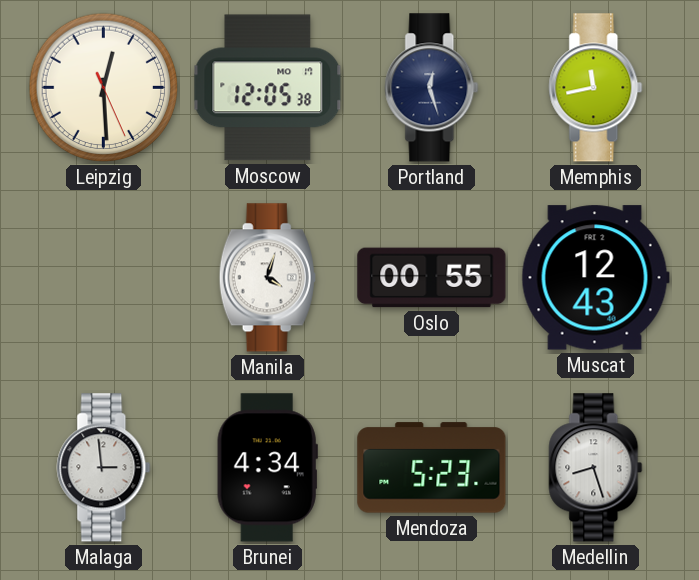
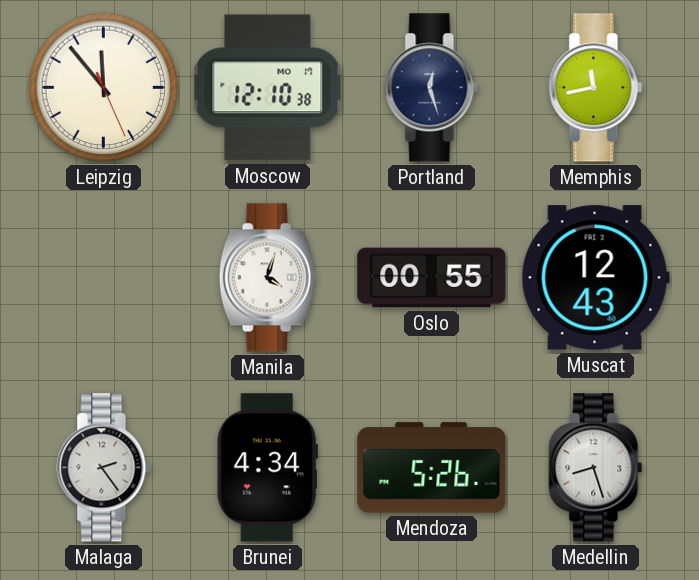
Leipzig: 12:29 -> 11:53
Moscow: 12:05 -> 12:10
Malaga: 2:59 -> 2:24
Mendoza: 5:23 -> 5:26
